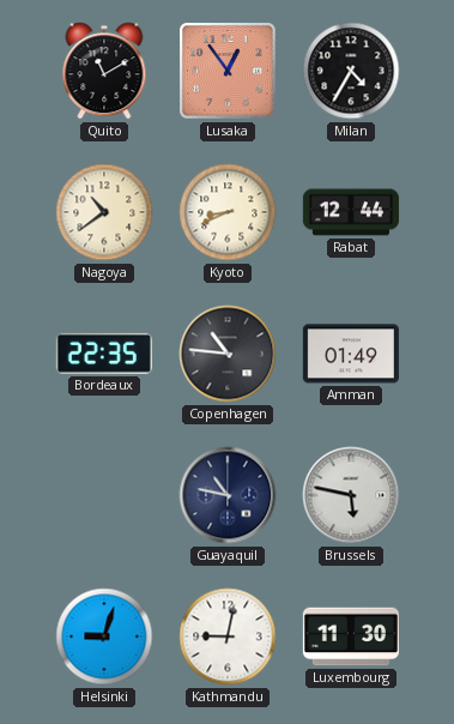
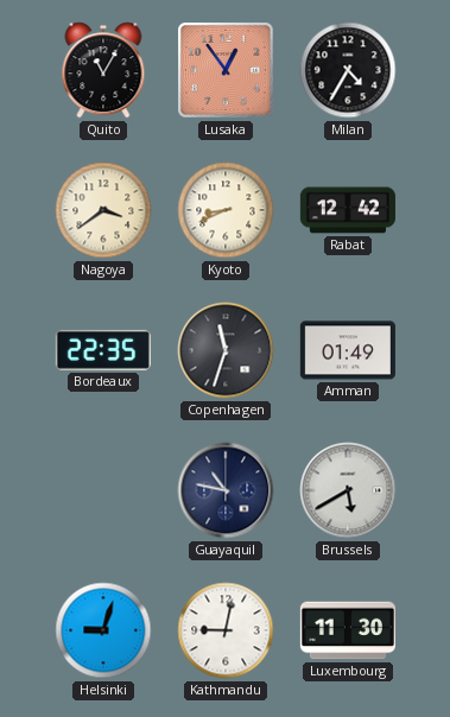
Quito: 11:10 -> 11:05
Nagoya: 10:39 -> 3:39
Rabat: 12:44 -> 12:42
Copenhagen: 10:46 -> 11:33
Brussels: 5:47 -> 5:40
